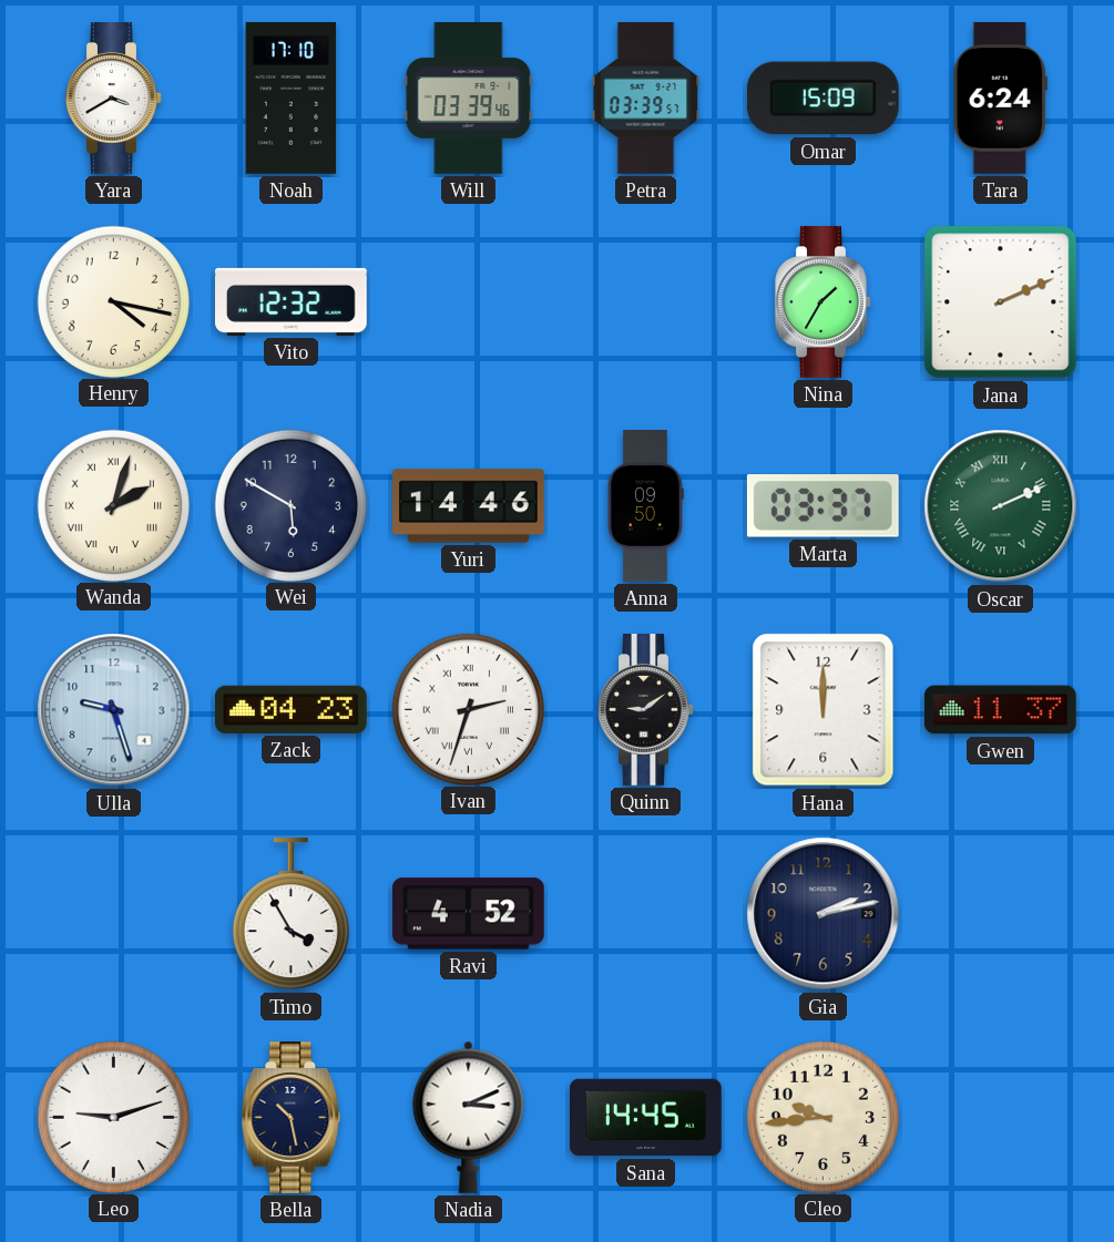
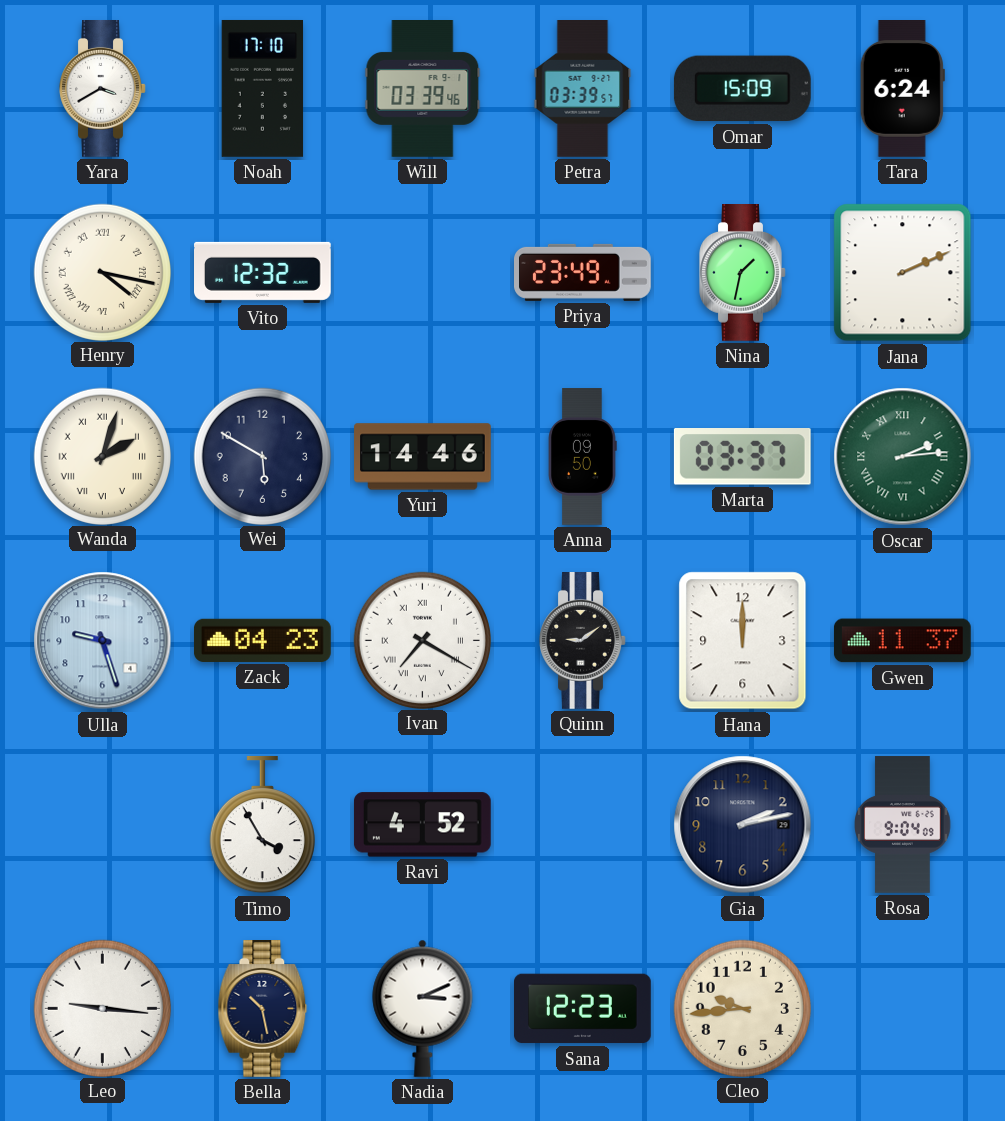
Henry numerals: Arabic -> Roman
Priya: none -> 23:49
Nina: 1:35 -> 1:32
Oscar: 2:11 -> 2:14
Ivan: 2:33 -> 7:20
Rosa: none -> 9:04
Leo: 9:12 -> 9:16
Sana: 14:45 -> 12:23
